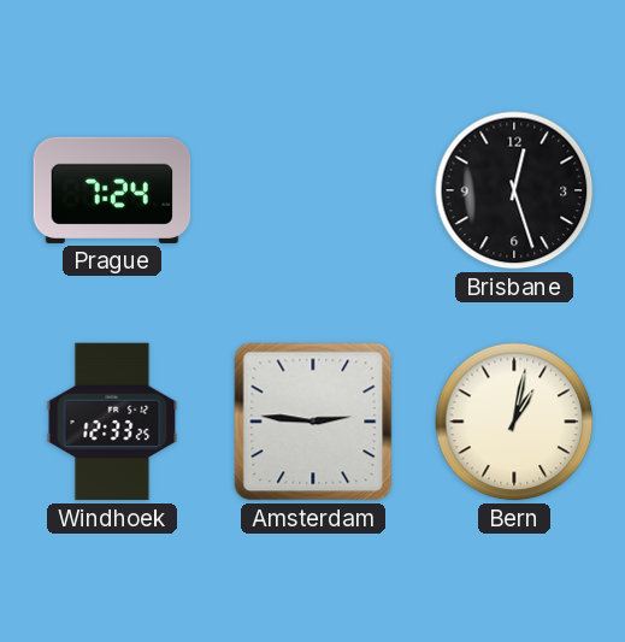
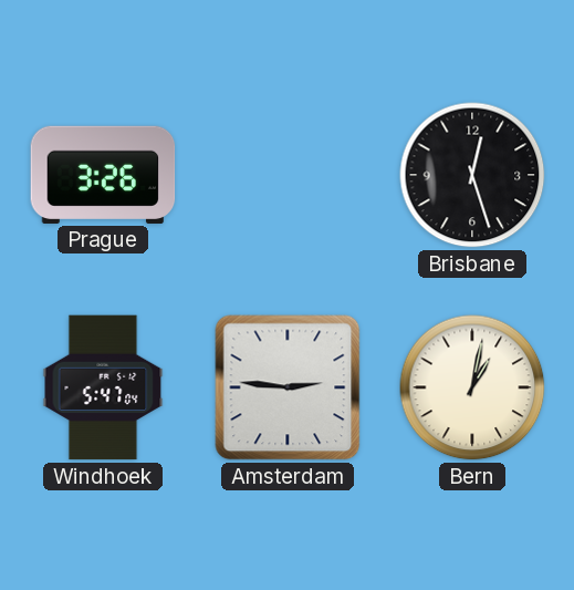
Prague: 7:24 -> 3:26
Windhoek: 12:33 -> 5:47
